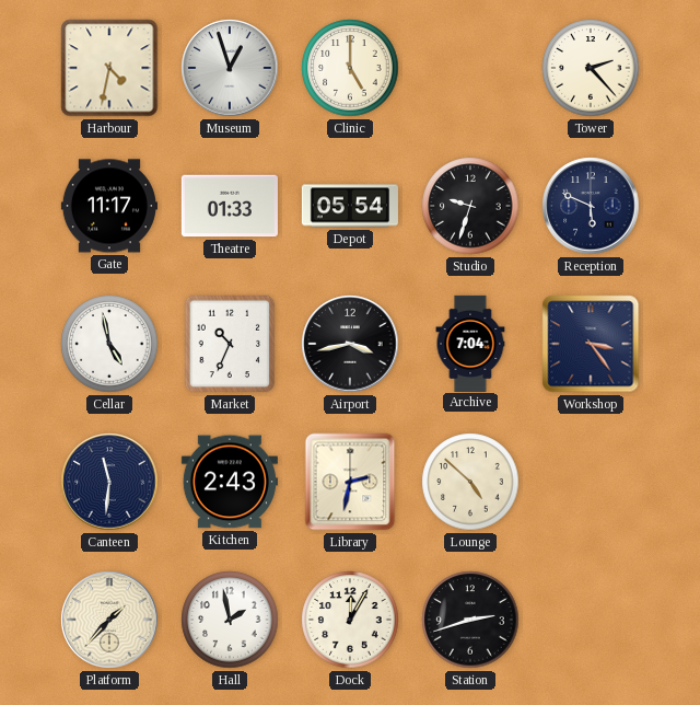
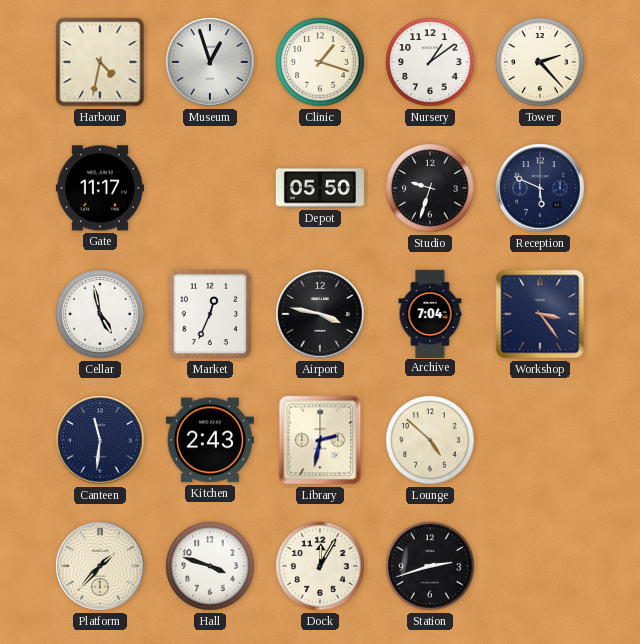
Clinic: 5:00 -> 1:18
Nursery: none -> 1:09
Theatre: 01:33 -> none
Depot: 05:54 -> 05:50
Market: 10:34 -> 12:34
Airport: 3:43 -> 3:47
Hall: 1:58 -> 3:48
